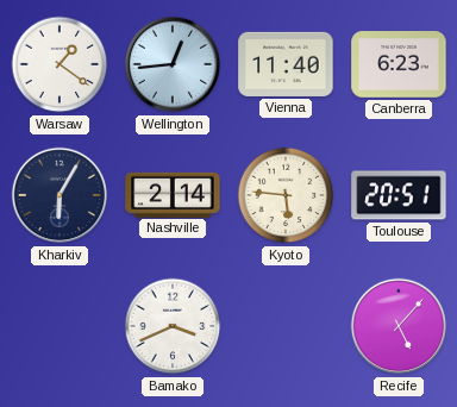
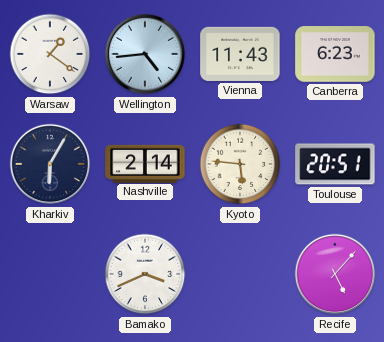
Wellington: 12:44 -> 4:44
Vienna: 11:40 -> 11:43
